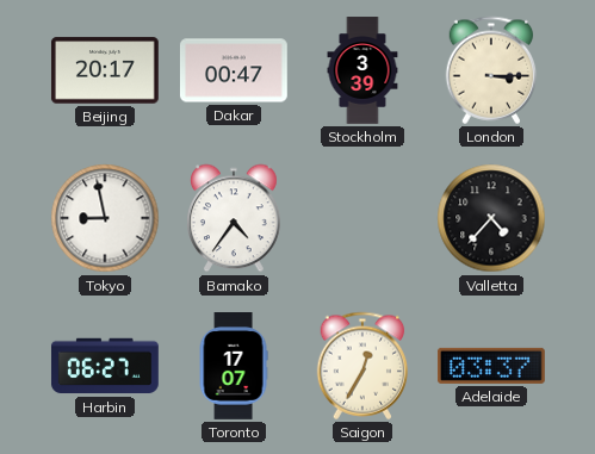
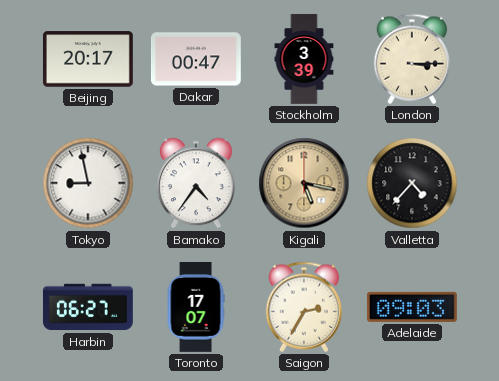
Kigali: none -> 5:17
Saigon: 12:35 -> 2:35
Adelaide: 03:37 -> 09:03
